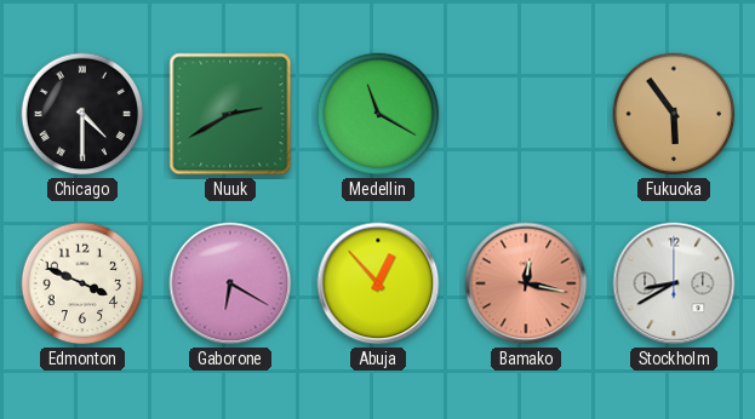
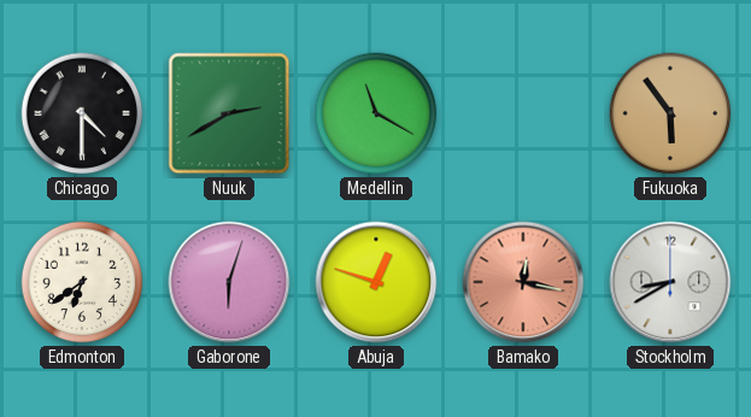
Edmonton: 3:49 -> 6:39
Gaborone: 6:20 -> 6:03
Abuja: 12:53 -> 12:48
